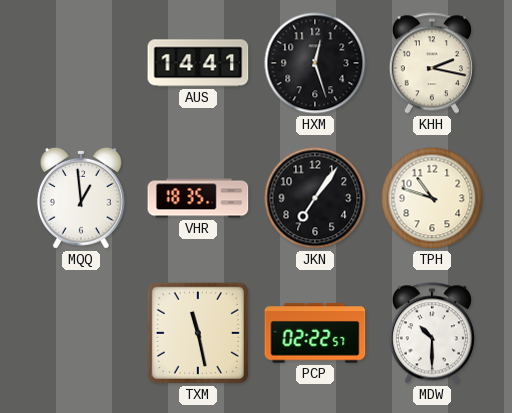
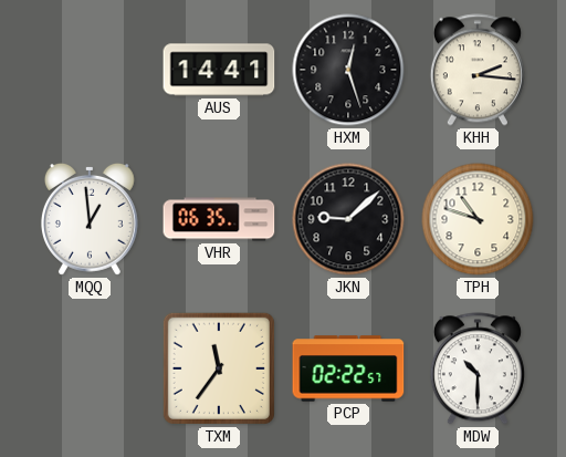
KHH: 2:17 -> 2:16
VHR: 18:35 -> 06:35
JKN: 7:06 -> 9:08
TXM: 11:28 -> 11:36
